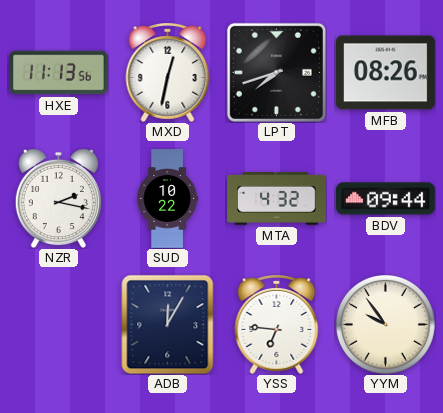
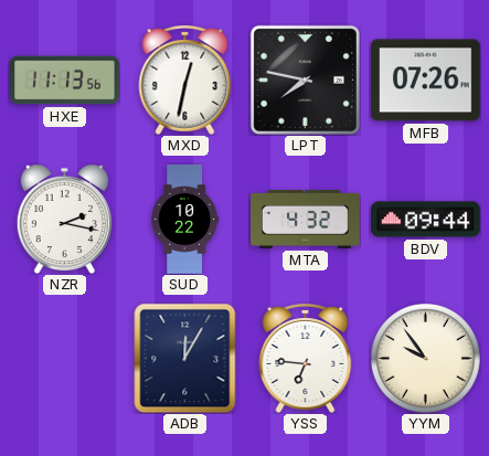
LPT: 7:42 -> 7:47
MFB: 08:26 -> 07:26
